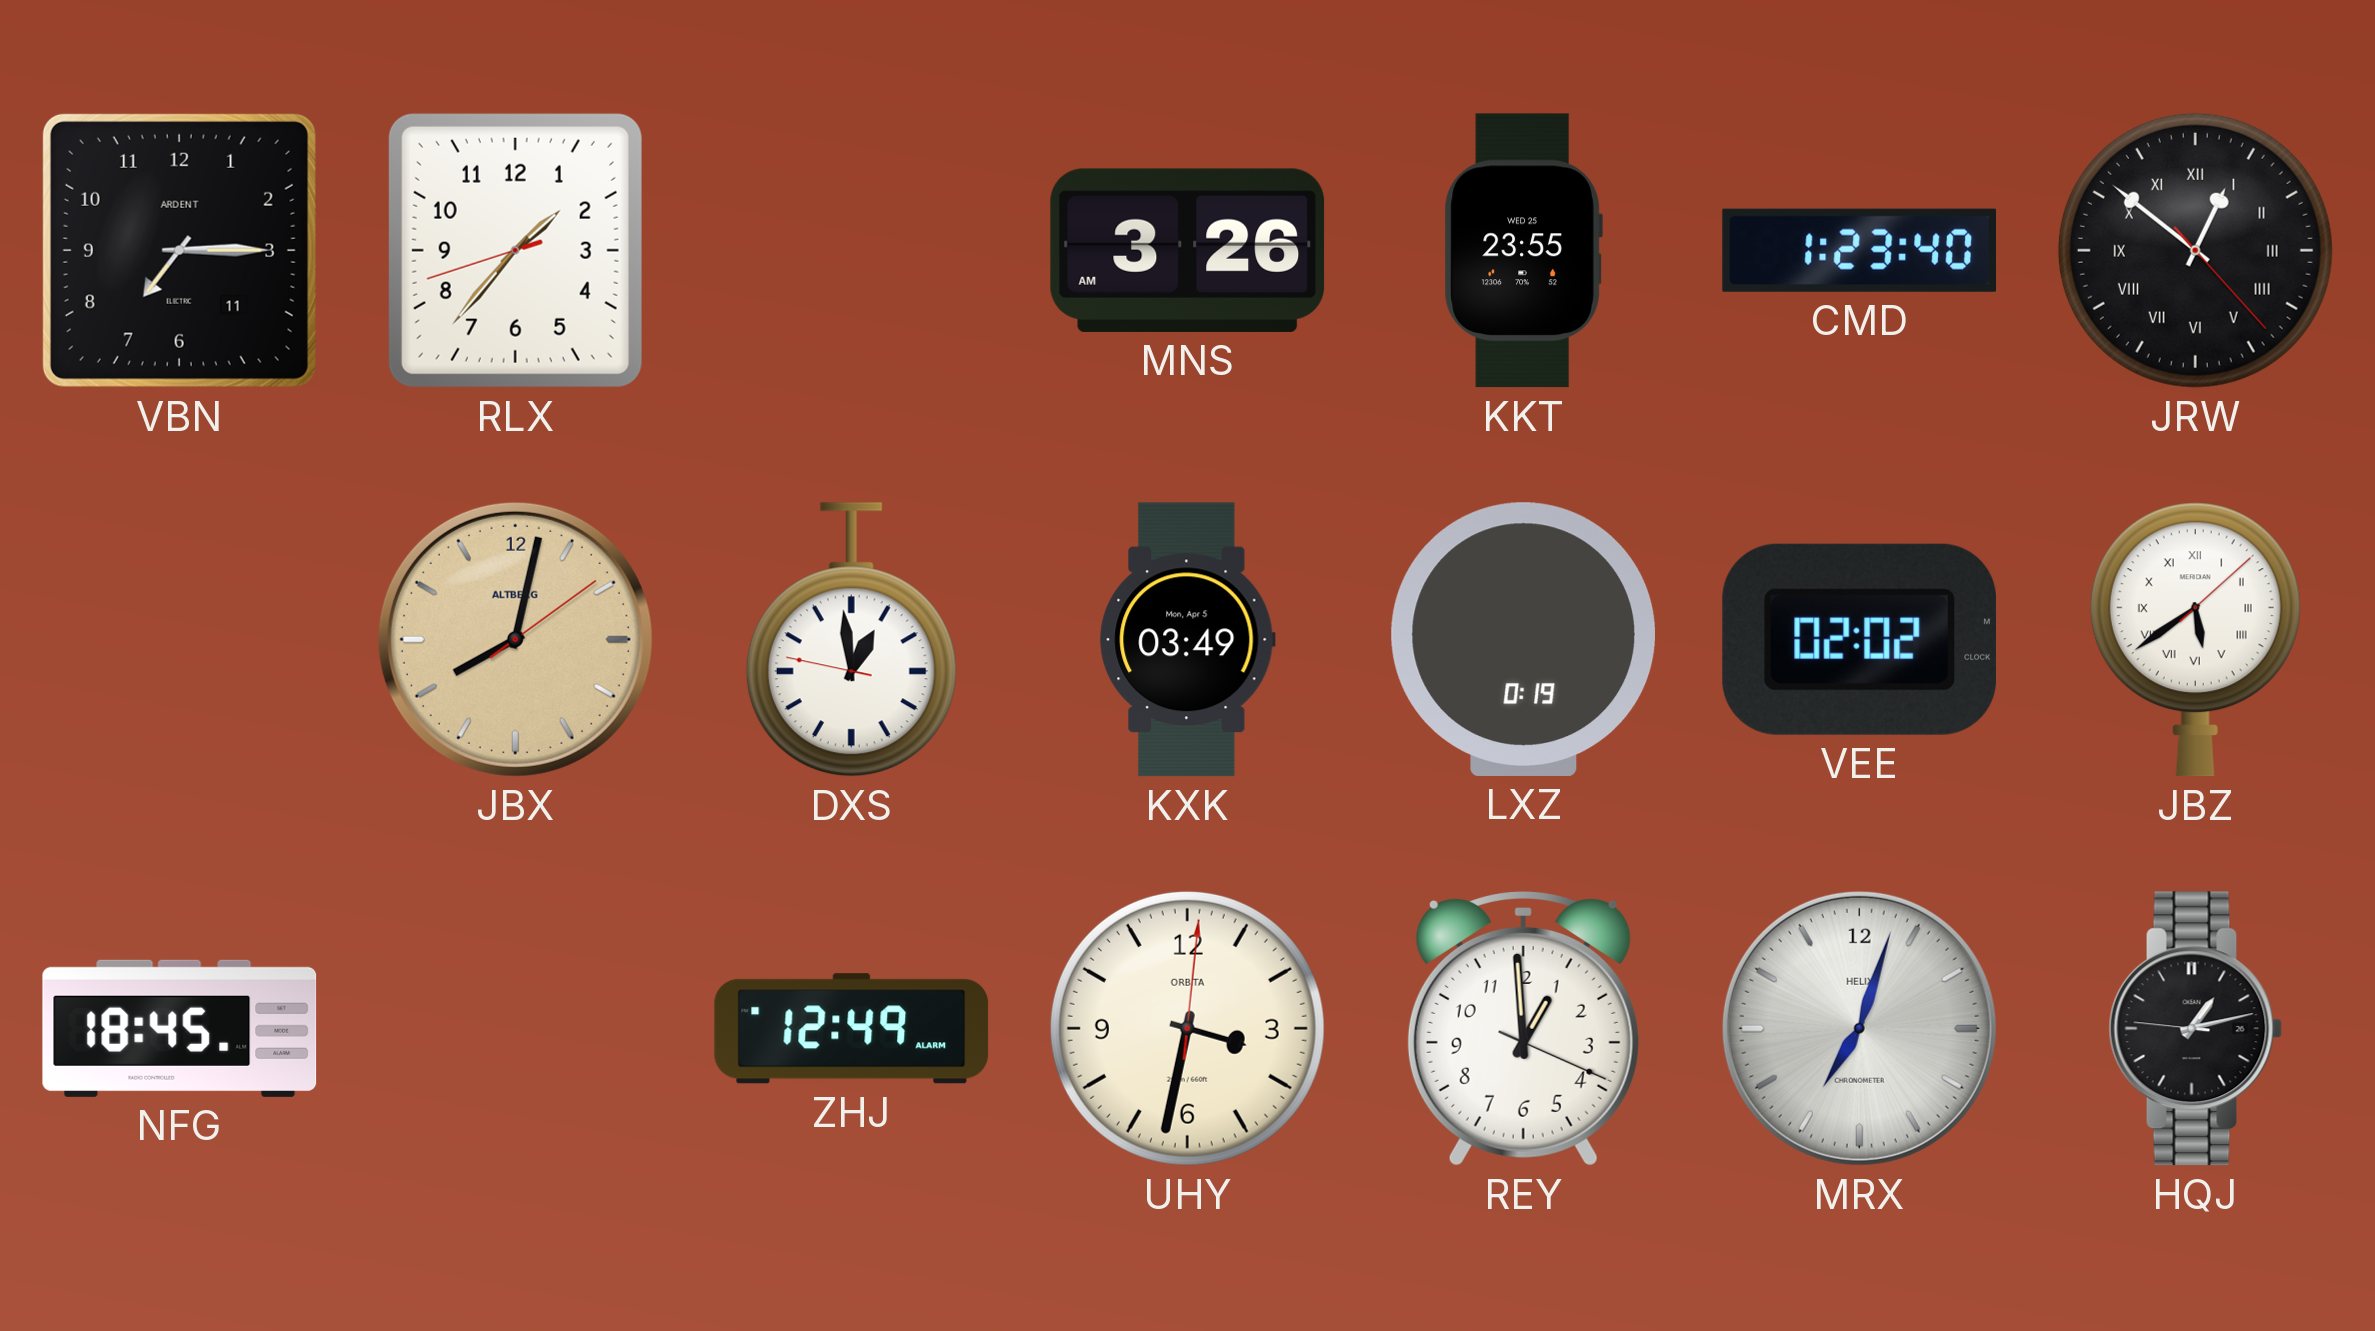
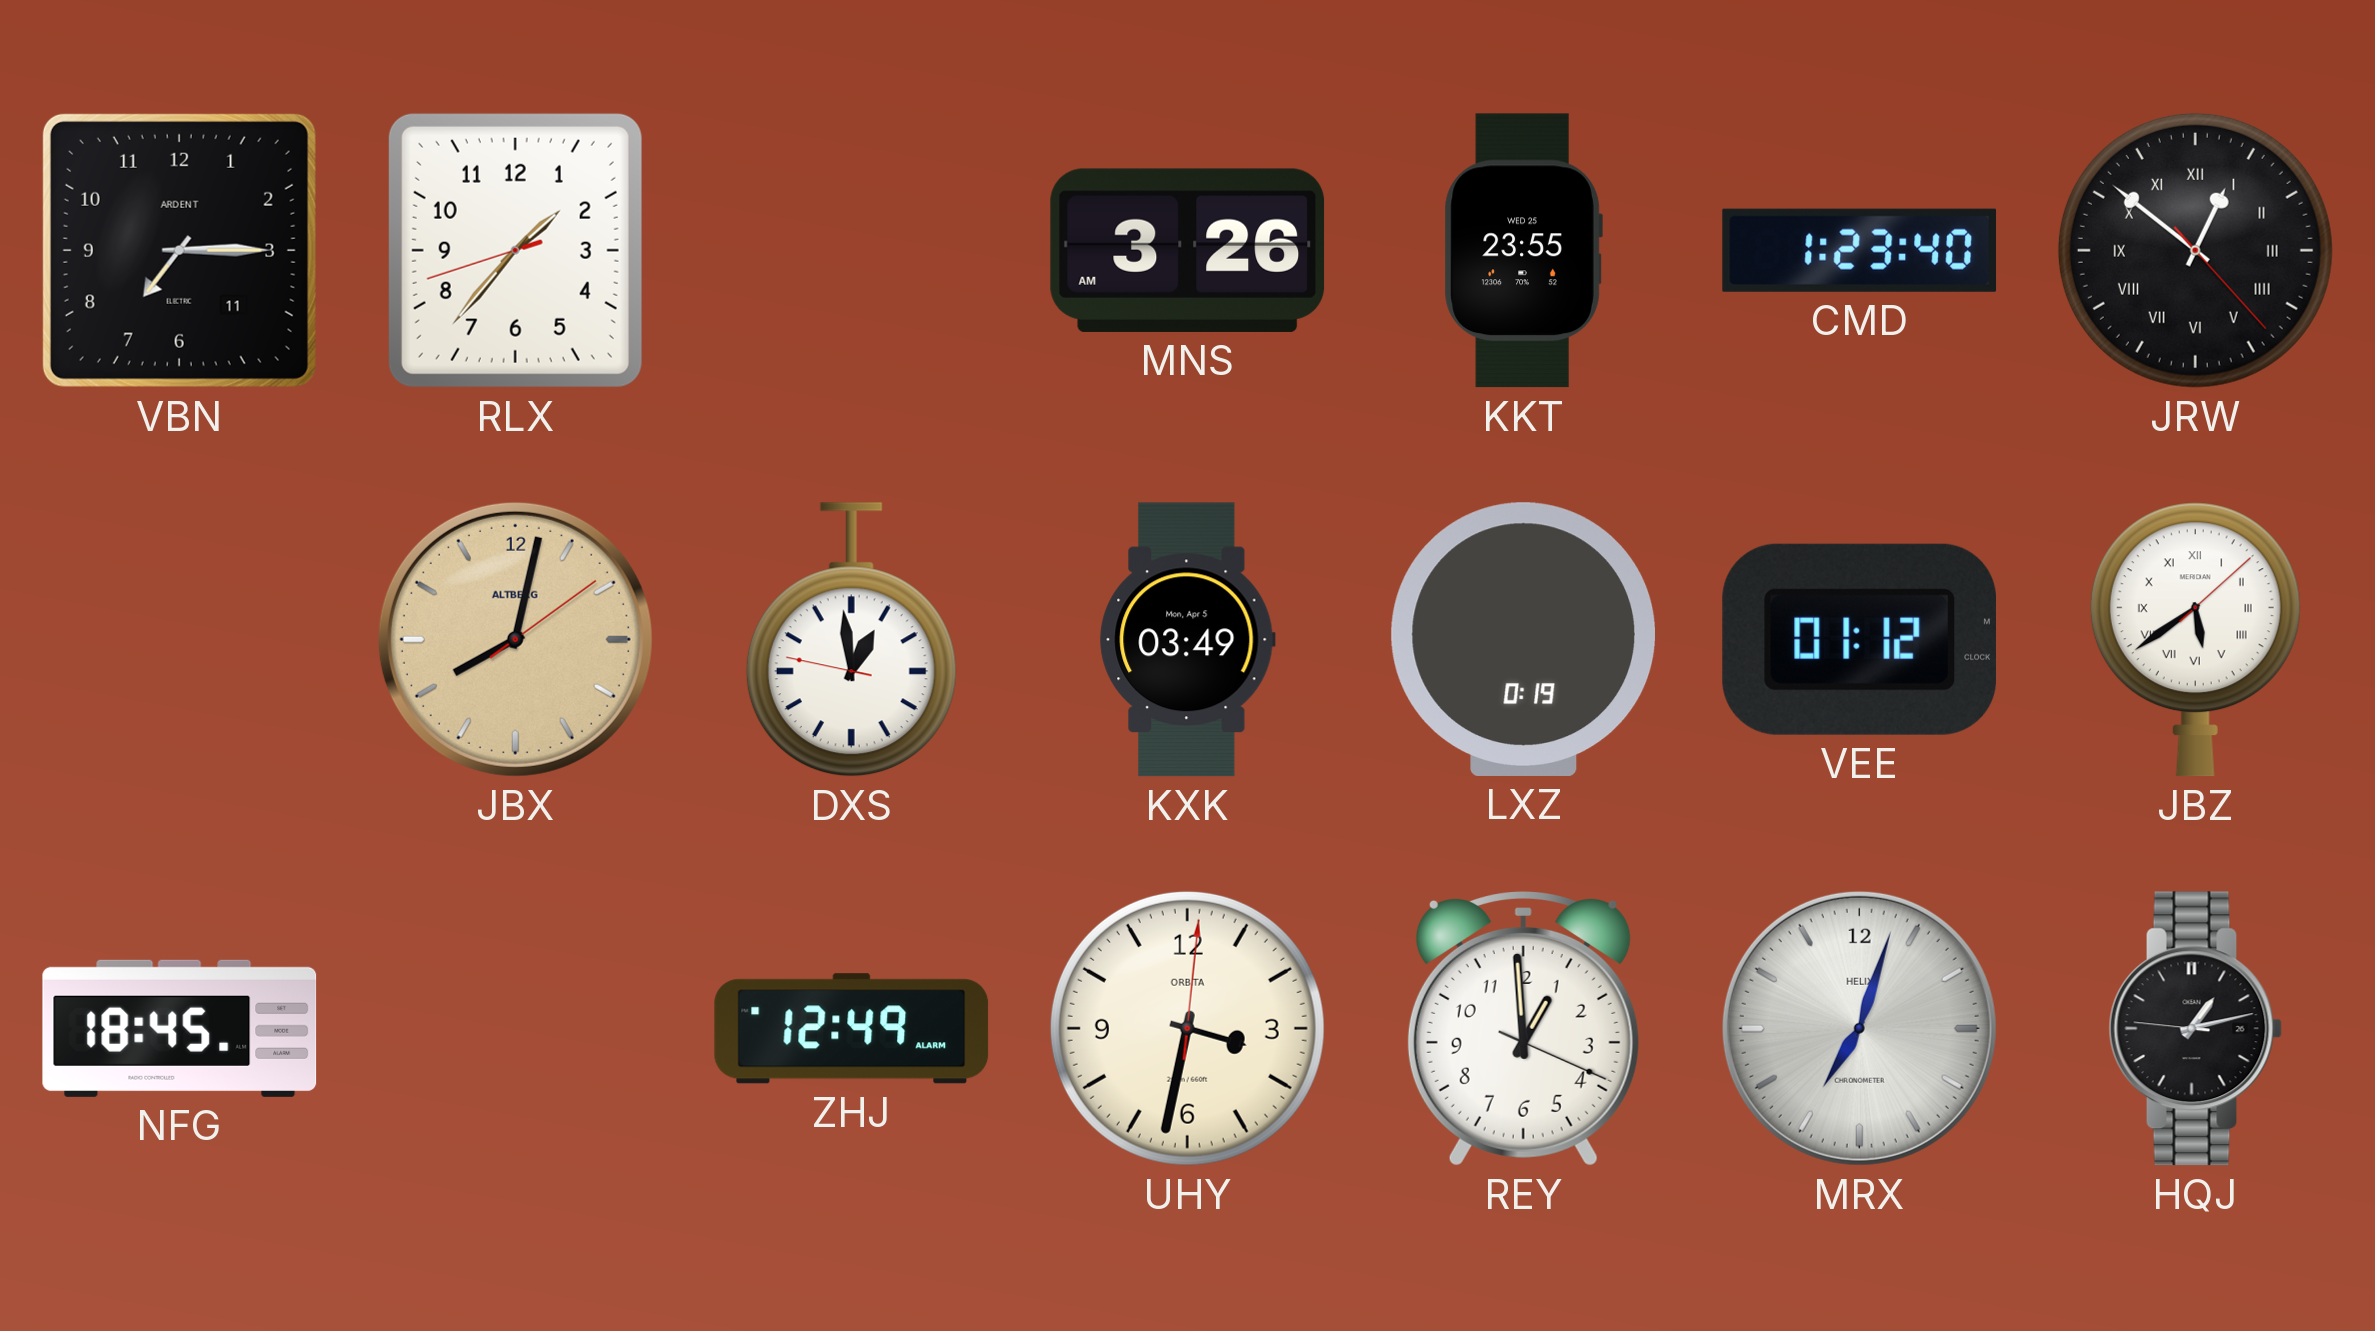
VEE: 02:02 -> 01:12
